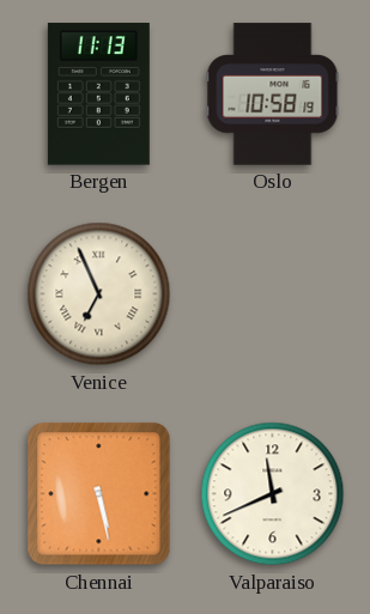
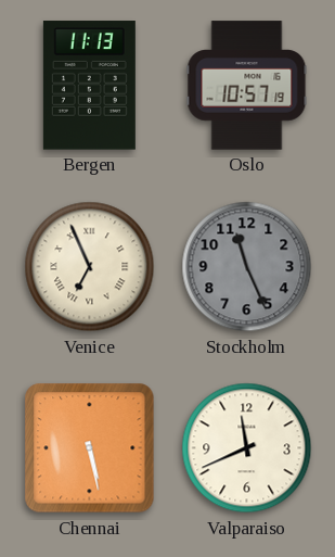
Oslo: 10:58 -> 10:57
Stockholm: none -> 11:26
